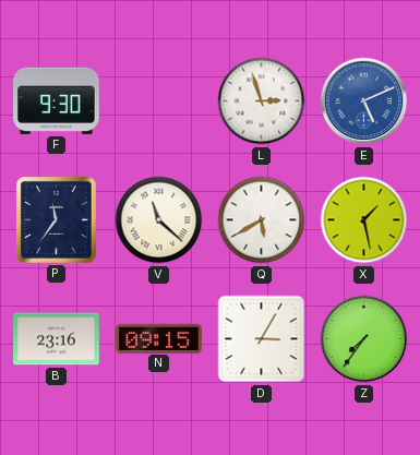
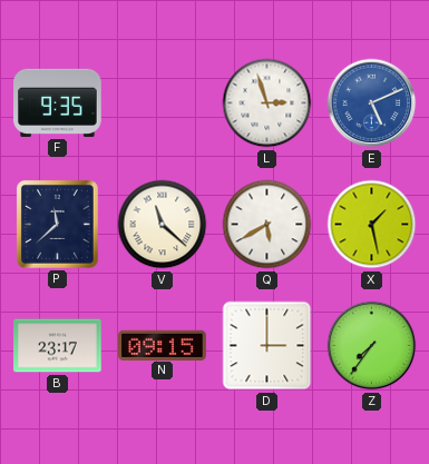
F: 9:30 -> 9:35
P: 11:36 -> 11:38
B: 23:16 -> 23:17
D: 3:05 -> 3:00
